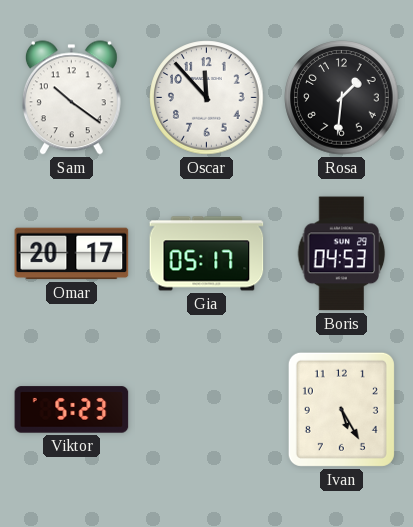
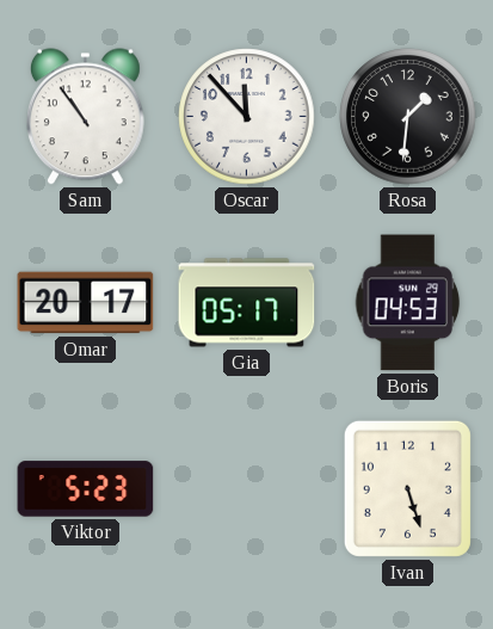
Sam: 10:21 -> 10:54
Ivan: 5:25 -> 5:27
